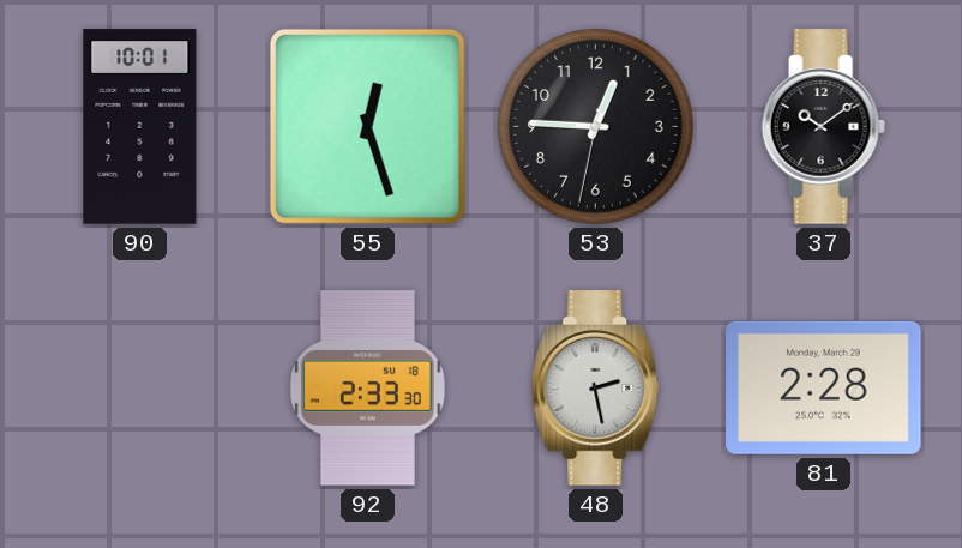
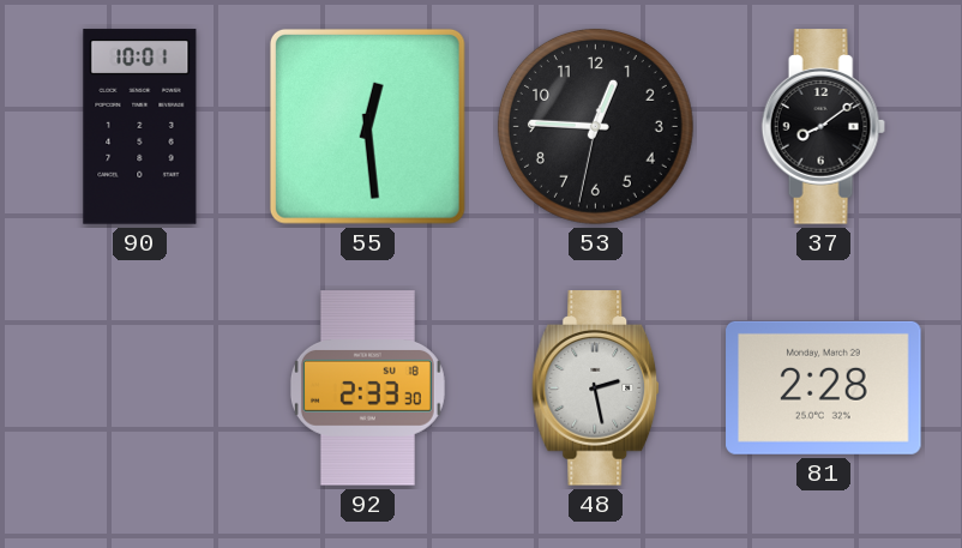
55: 12:27 -> 12:29
37: 10:09 -> 8:09
